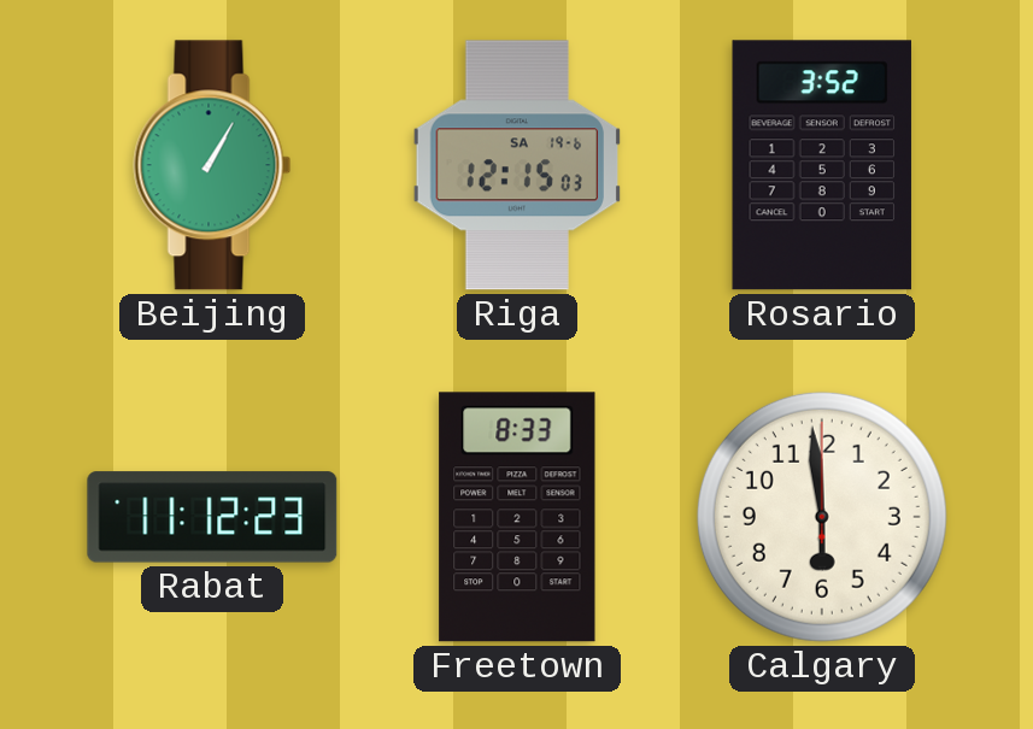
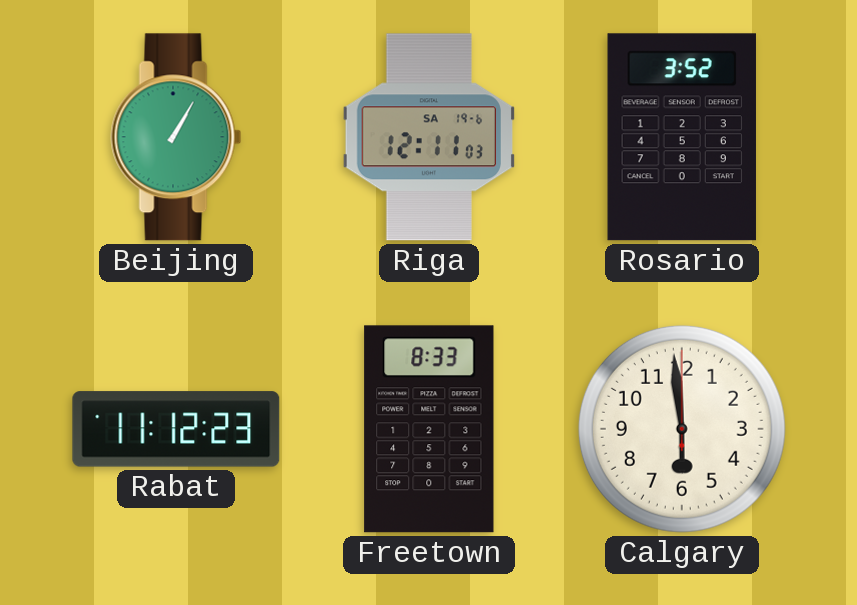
Riga: 12:15 -> 12:11
